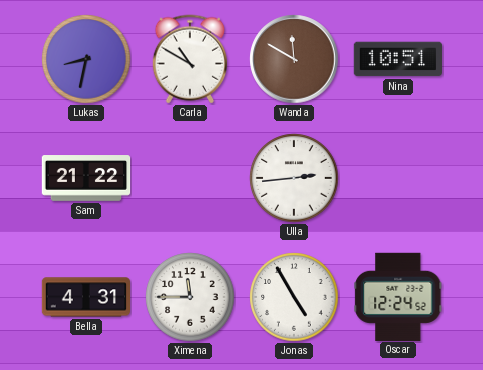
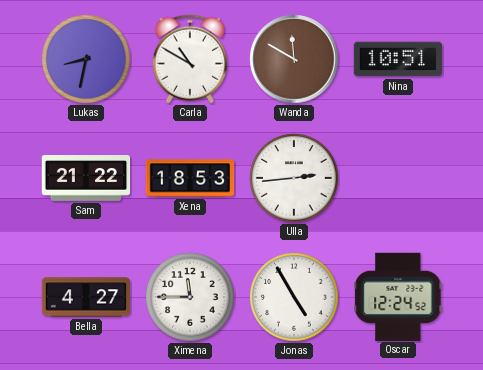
Xena: none -> 18:53
Bella: 4:31 -> 4:27
